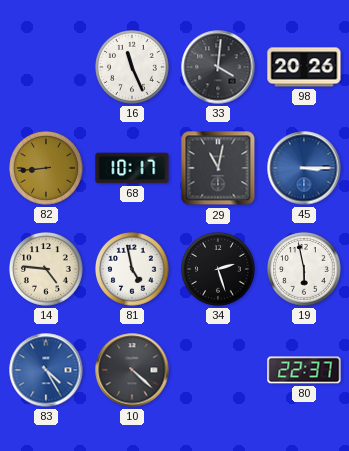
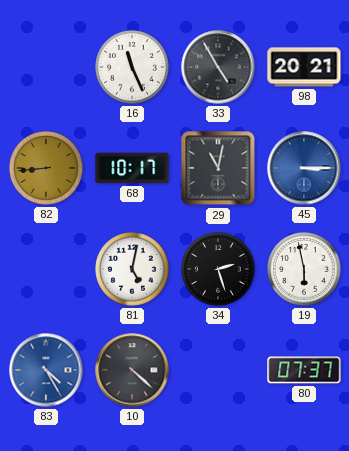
33: 4:01 -> 4:55
98: 20:26 -> 20:21
14: 4:46 -> none
81: 4:58 -> 5:02
80: 22:37 -> 07:37
